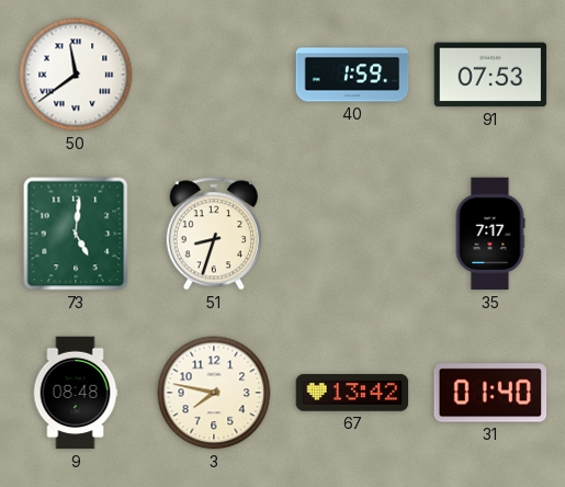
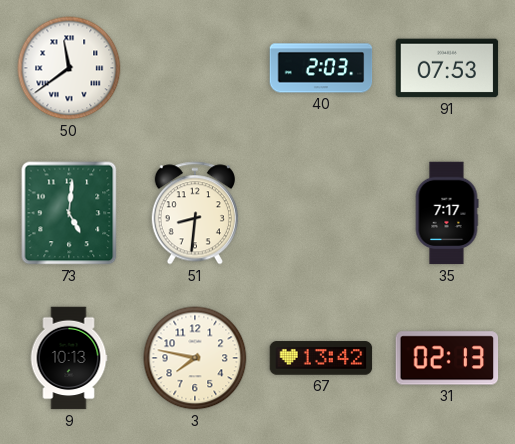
40: 1:59 -> 2:03
51: 8:33 -> 8:31
9: 08:48 -> 10:13
31: 01:40 -> 02:13
